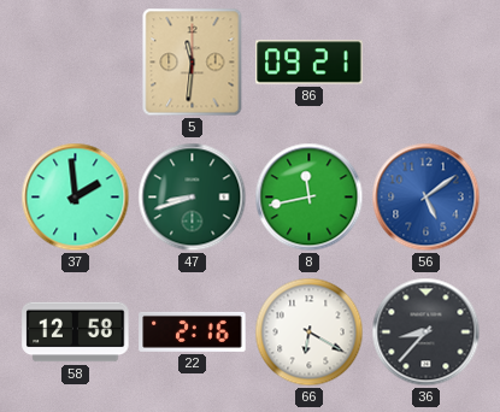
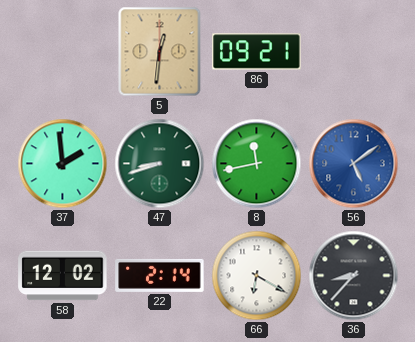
5: 11:31 -> 12:31
58: 12:58 -> 12:02
22: 2:16 -> 2:14
